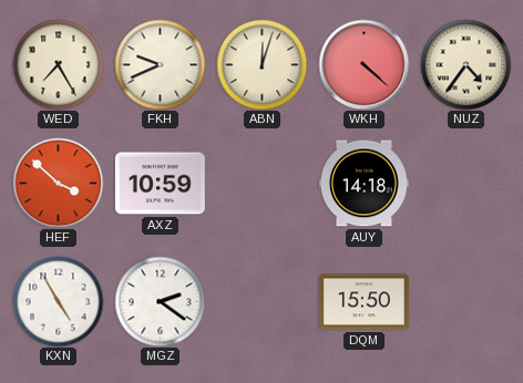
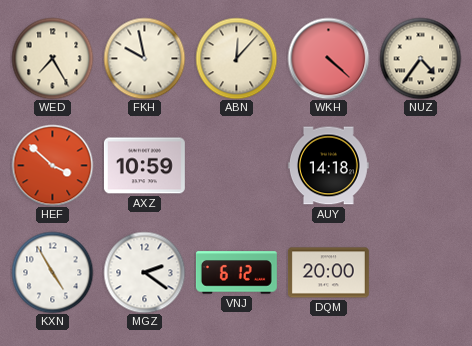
FKH: 9:41 -> 9:58
ABN: 12:03 -> 12:07
VNJ: none -> 6:12
DQM: 15:50 -> 20:00
